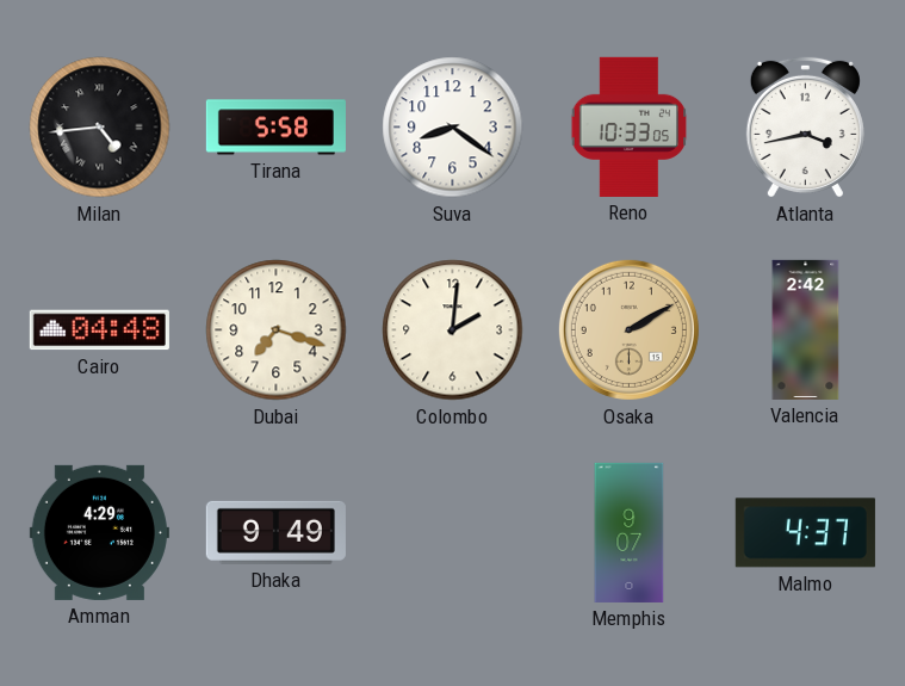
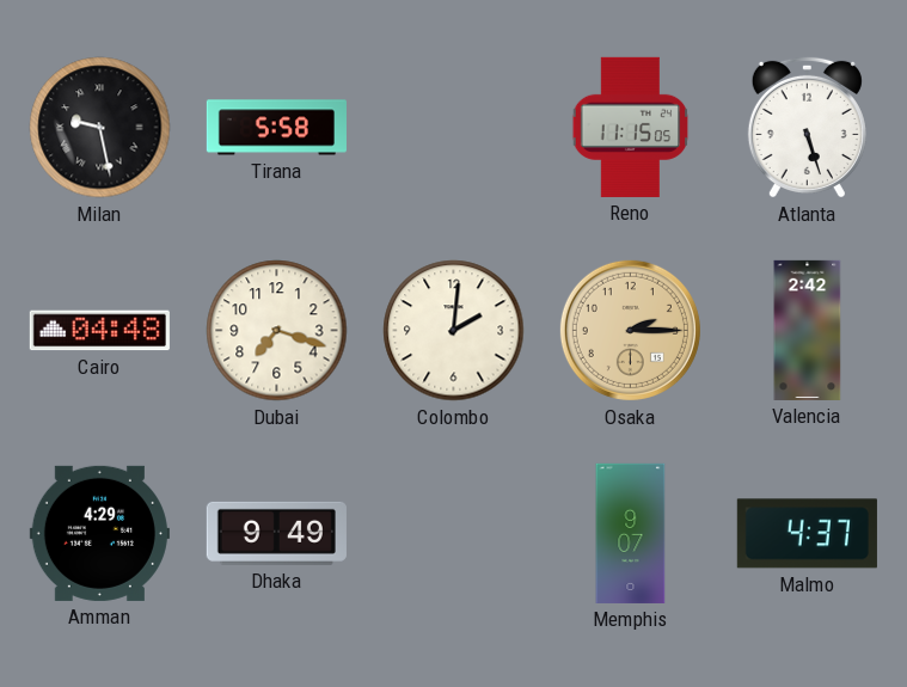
Milan: 4:44 -> 9:28
Suva: 8:21 -> none
Reno: 10:33 -> 11:15
Atlanta: 3:43 -> 5:27
Osaka: 2:10 -> 2:15
